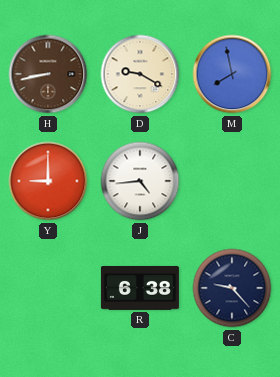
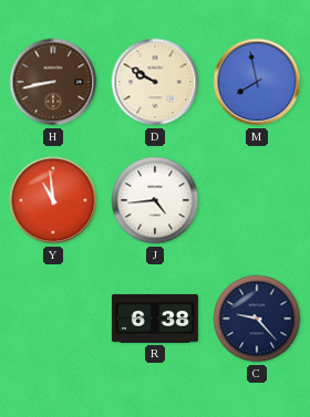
D: 9:20 -> 9:50
Y: 9:00 -> 10:59
